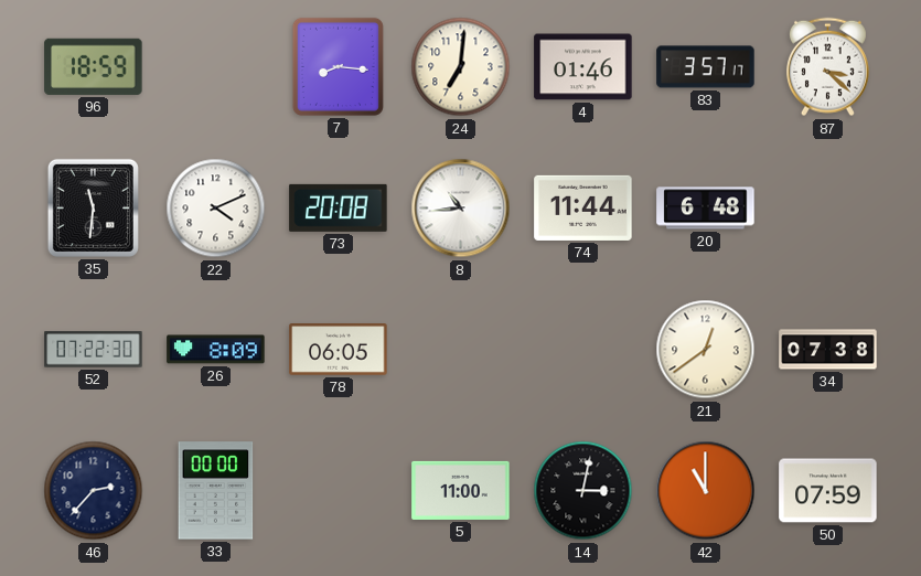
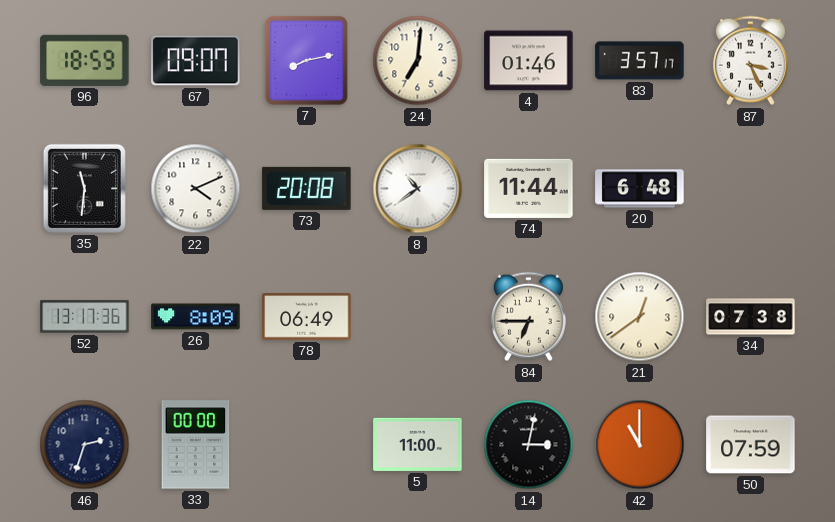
67: none -> 09:07
7: 8:16 -> 8:13
87: 3:22 -> 3:26
8: 10:44 -> 10:39
52: 07:22 -> 13:17
78: 06:05 -> 06:49
84: none -> 6:45
46: 2:37 -> 2:33
